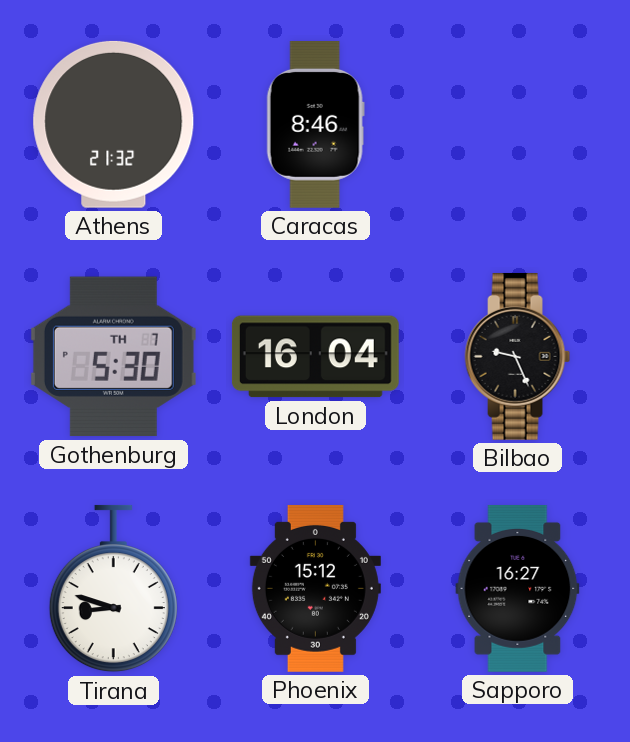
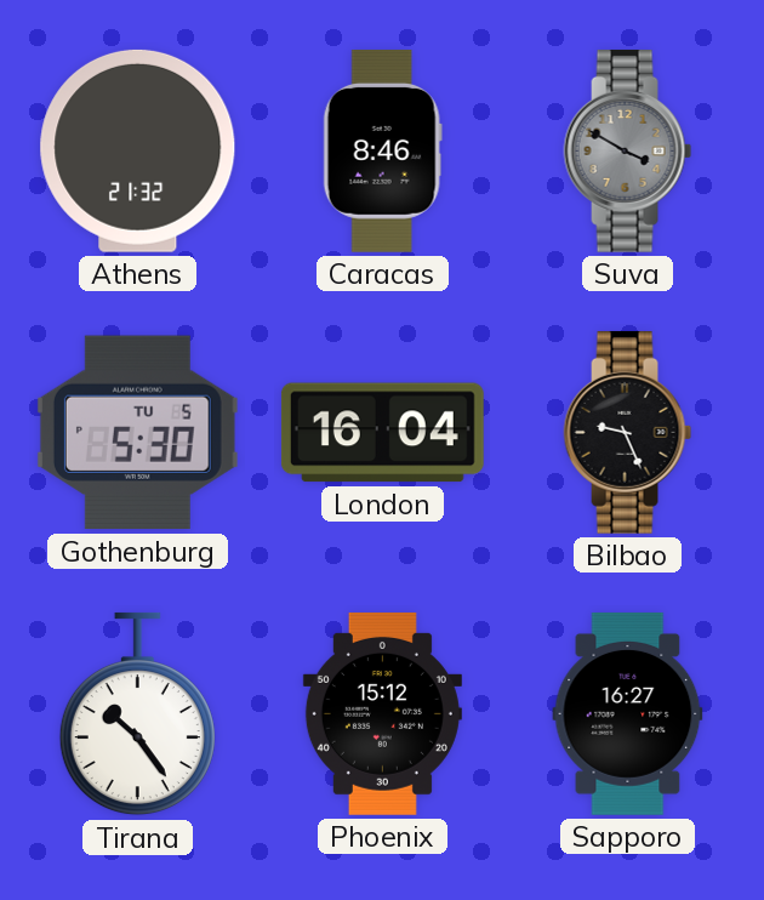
Suva: none -> 3:50
Gothenburg date: TH 7 -> TU 5
Tirana: 8:48 -> 10:24
